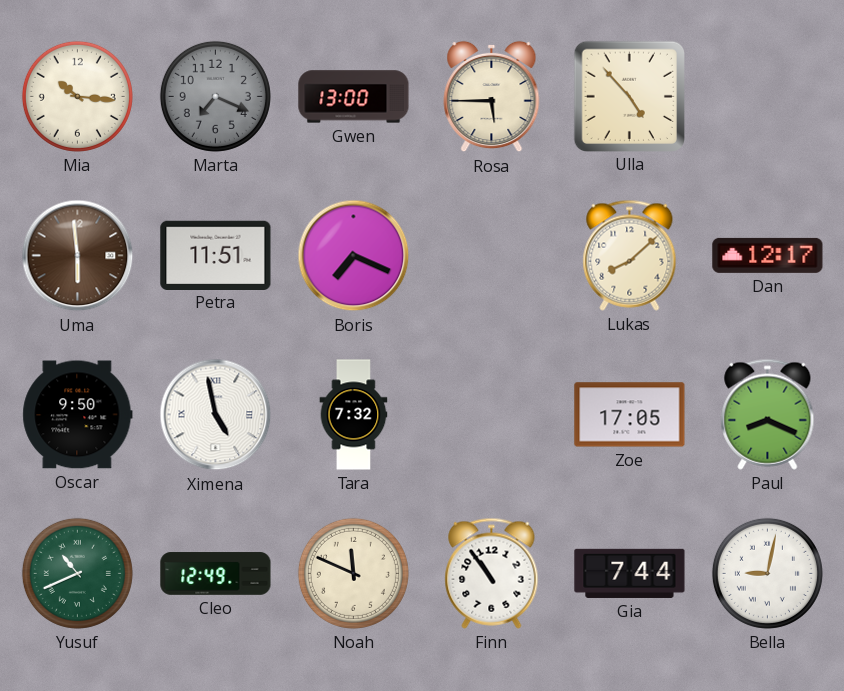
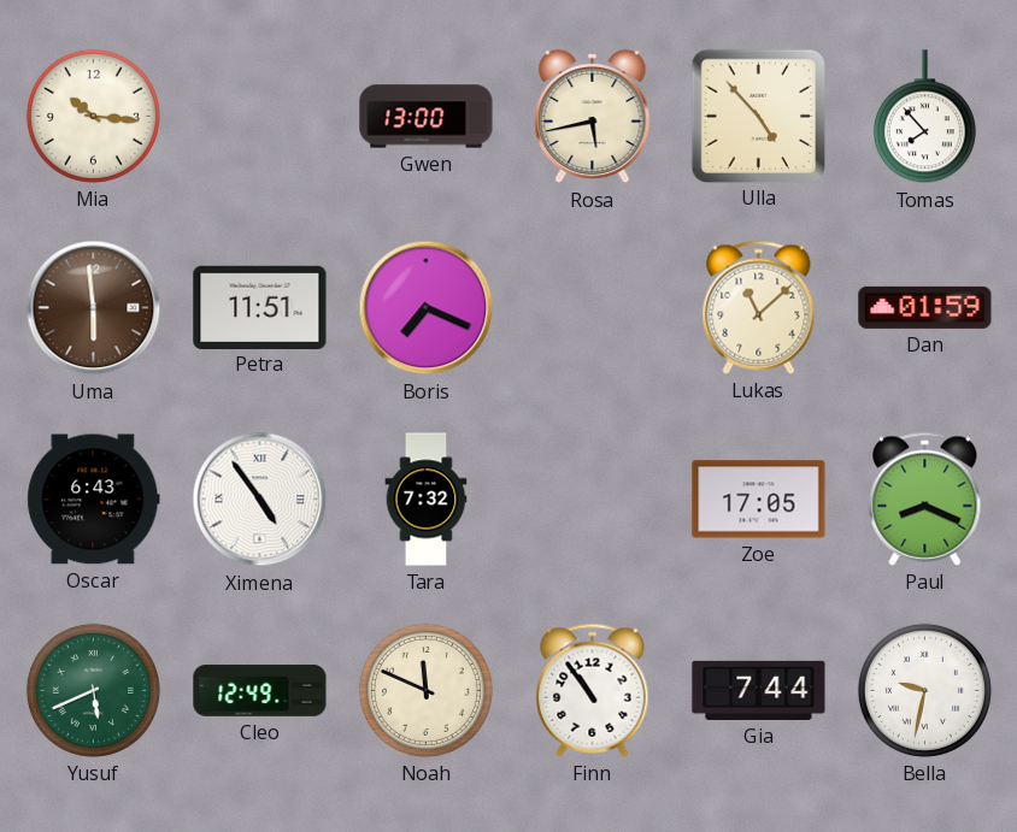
Marta: 7:19 -> none
Rosa: 5:45 -> 5:43
Tomas: none -> 7:53
Lukas: 8:08 -> 11:08
Dan: 12:17 -> 01:59
Oscar: 9:50 -> 6:43
Ximena: 4:58 -> 4:54
Yusuf: 10:41 -> 5:41
Bella: 9:02 -> 9:32
